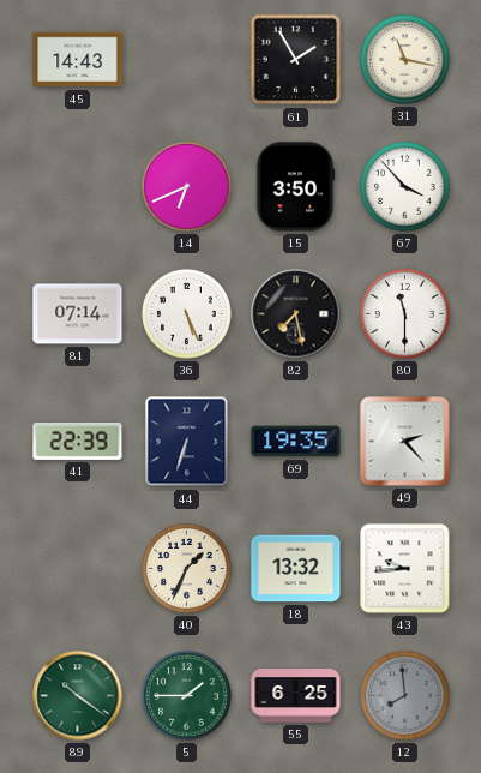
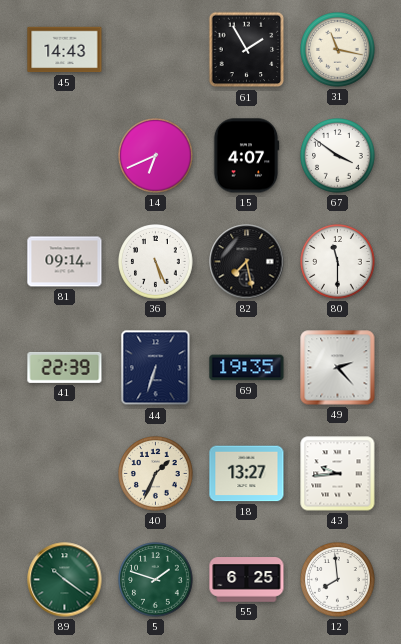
15: 3:50 -> 4:07
67: 3:53 -> 3:51
81: 07:14 -> 09:14
18: 13:32 -> 13:27
5: 1:45 -> 1:48
12 dial: grey -> white
